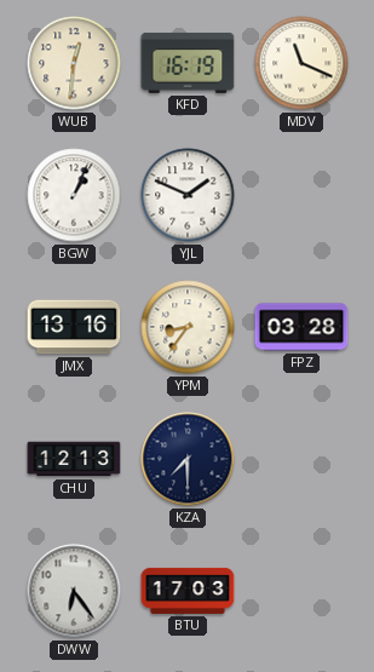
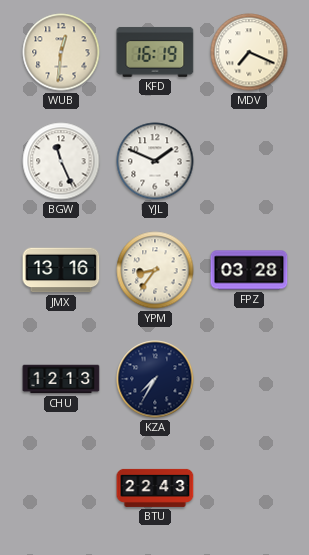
MDV: 11:19 -> 7:19
BGW: 1:04 -> 11:26
KZA: 7:30 -> 7:35
DWW: 6:24 -> none
BTU: 17:03 -> 22:43
